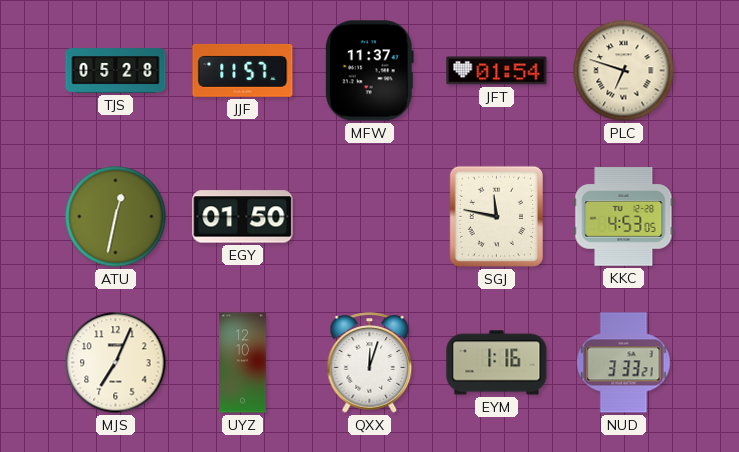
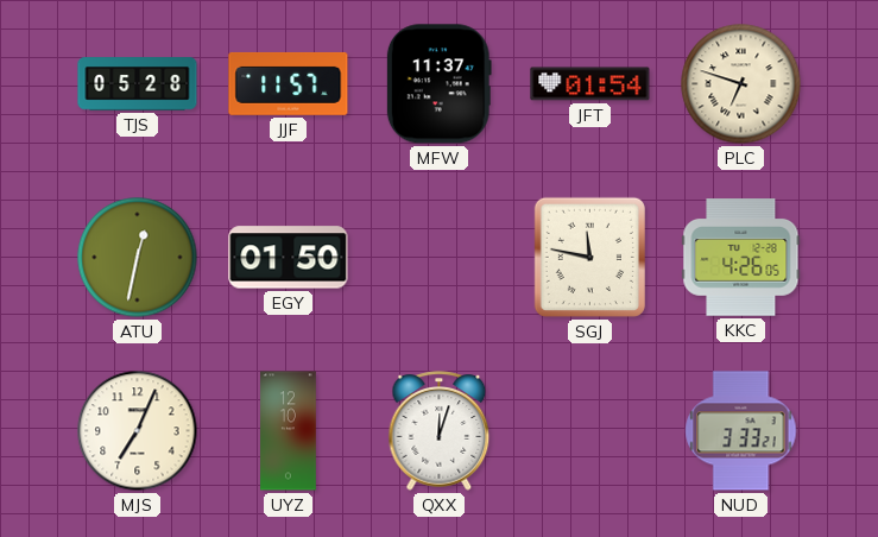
KKC: 4:53 -> 4:26
EYM: 1:16 -> none
